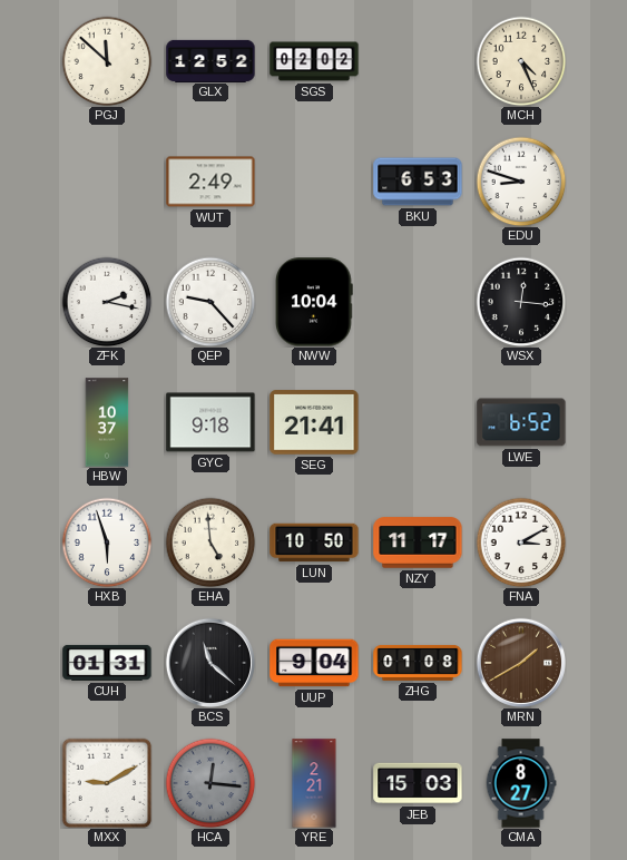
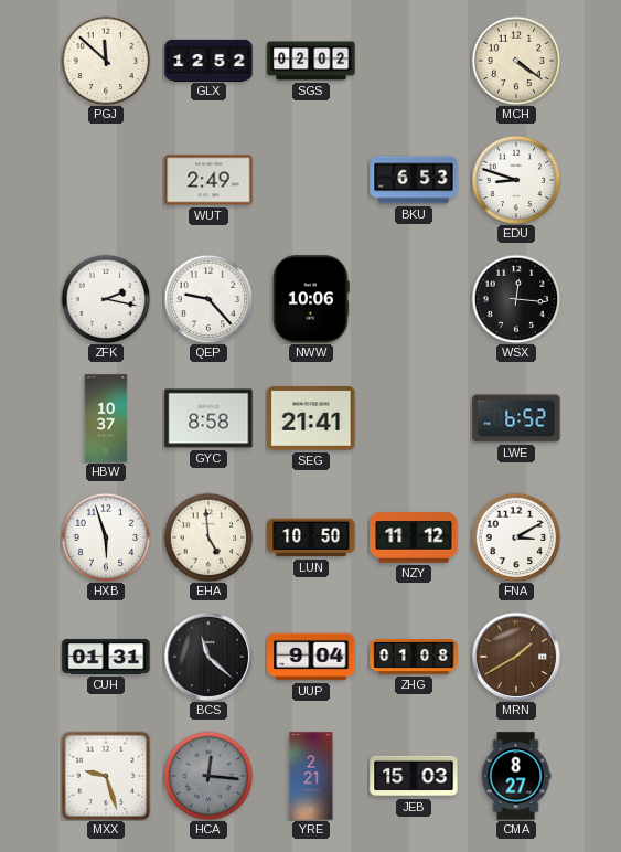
MCH: 4:26 -> 4:21
NWW: 10:04 -> 10:06
GYC: 9:18 -> 8:58
NZY: 11:17 -> 11:12
MXX: 9:10 -> 9:27
